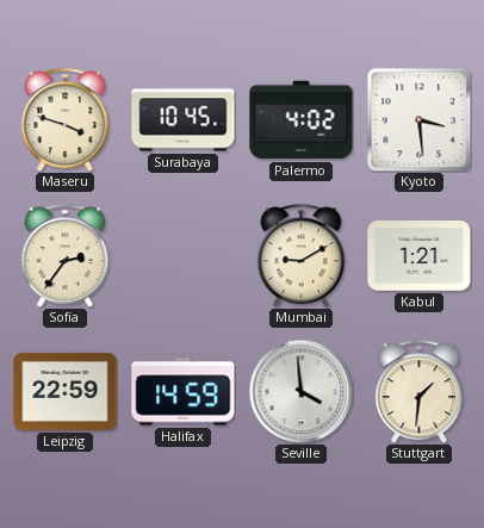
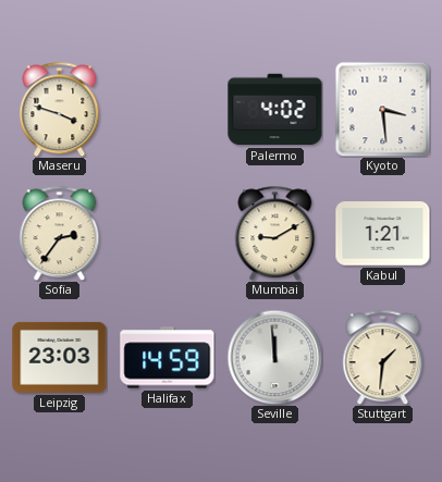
Surabaya: 10:45 -> none
Leipzig: 22:59 -> 23:03
Seville: 3:59 -> 11:59
